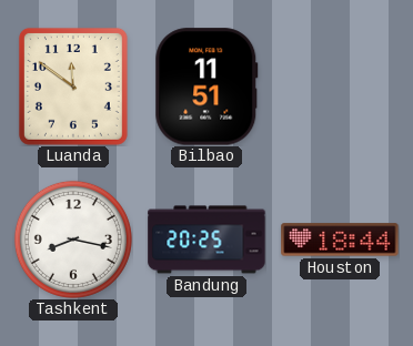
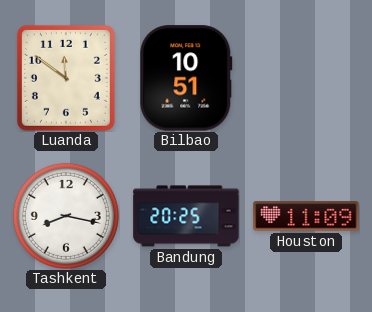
Bilbao: 11:51 -> 10:51
Houston: 18:44 -> 11:09
